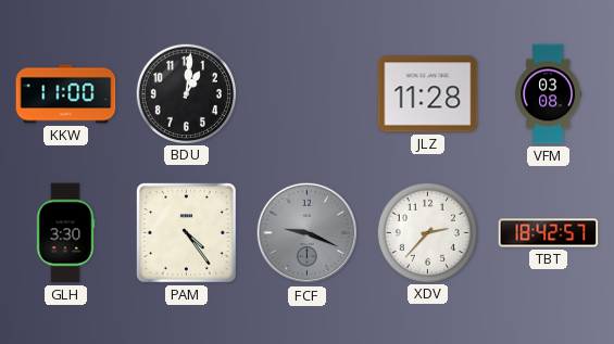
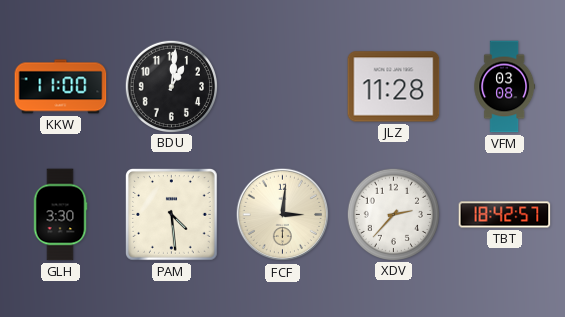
PAM: 4:24 -> 4:29
FCF: 9:19 -> 3:01
FCF dial: grey -> cream
